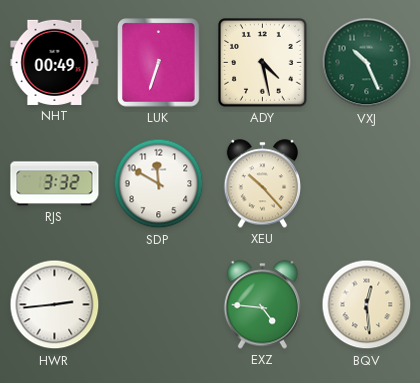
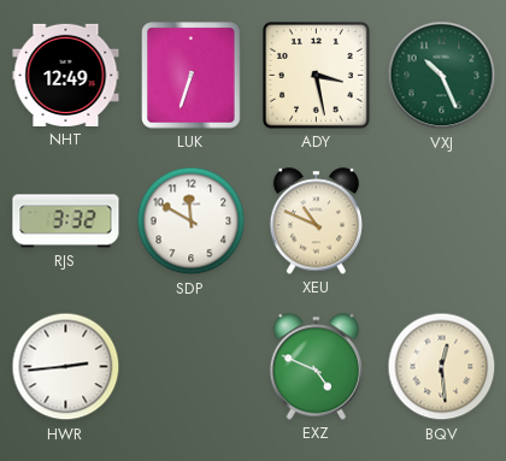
NHT: 00:49 -> 12:49
ADY: 4:28 -> 3:28
XEU: 10:23 -> 10:49
EXZ: 4:46 -> 4:49
